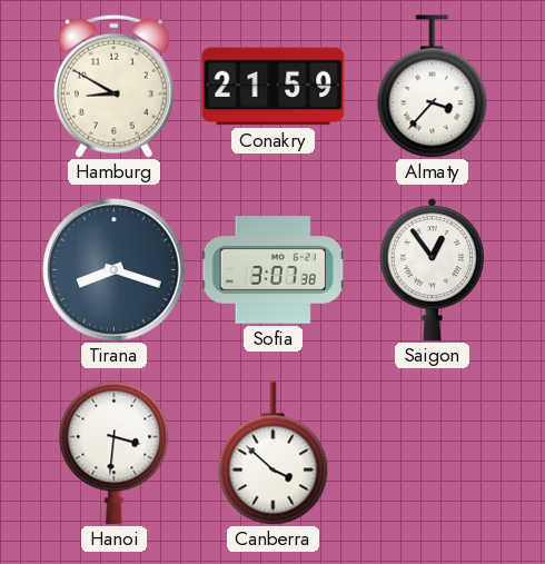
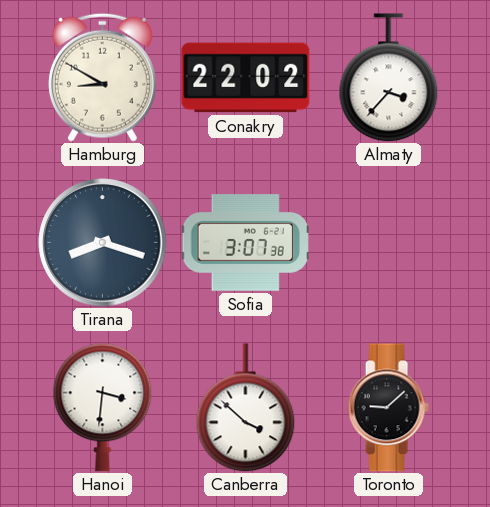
Conakry: 21:59 -> 22:02
Saigon: 12:54 -> none
Toronto: none -> 9:08
